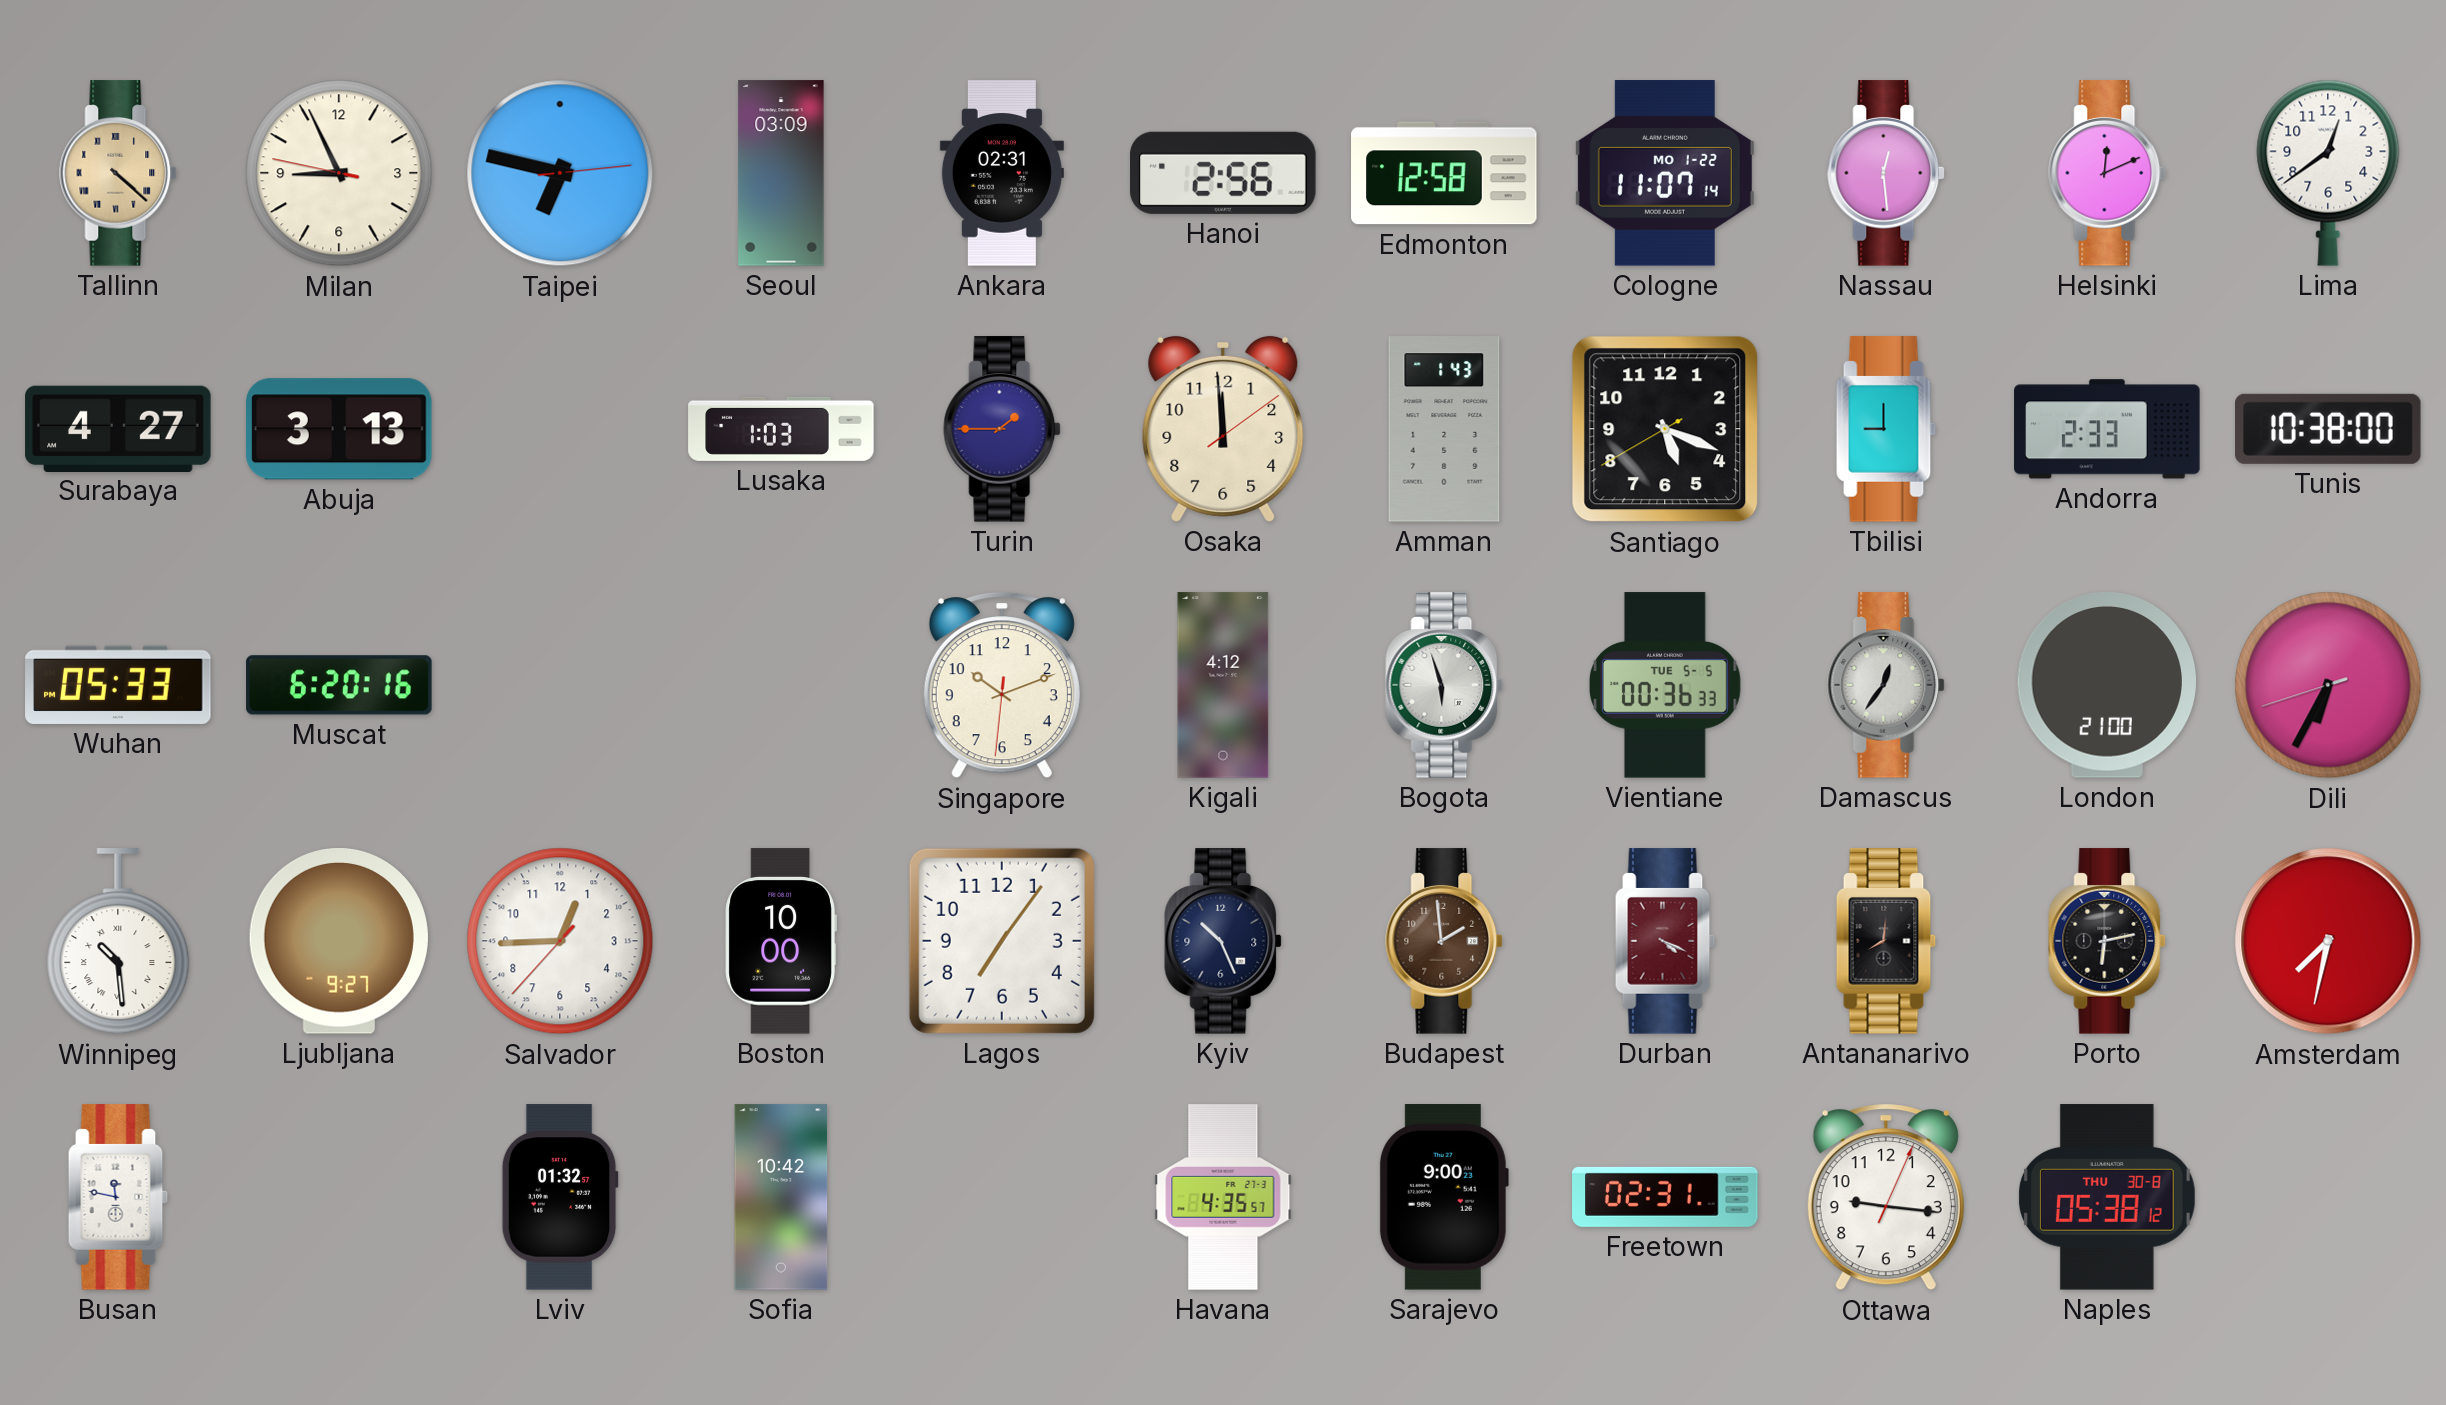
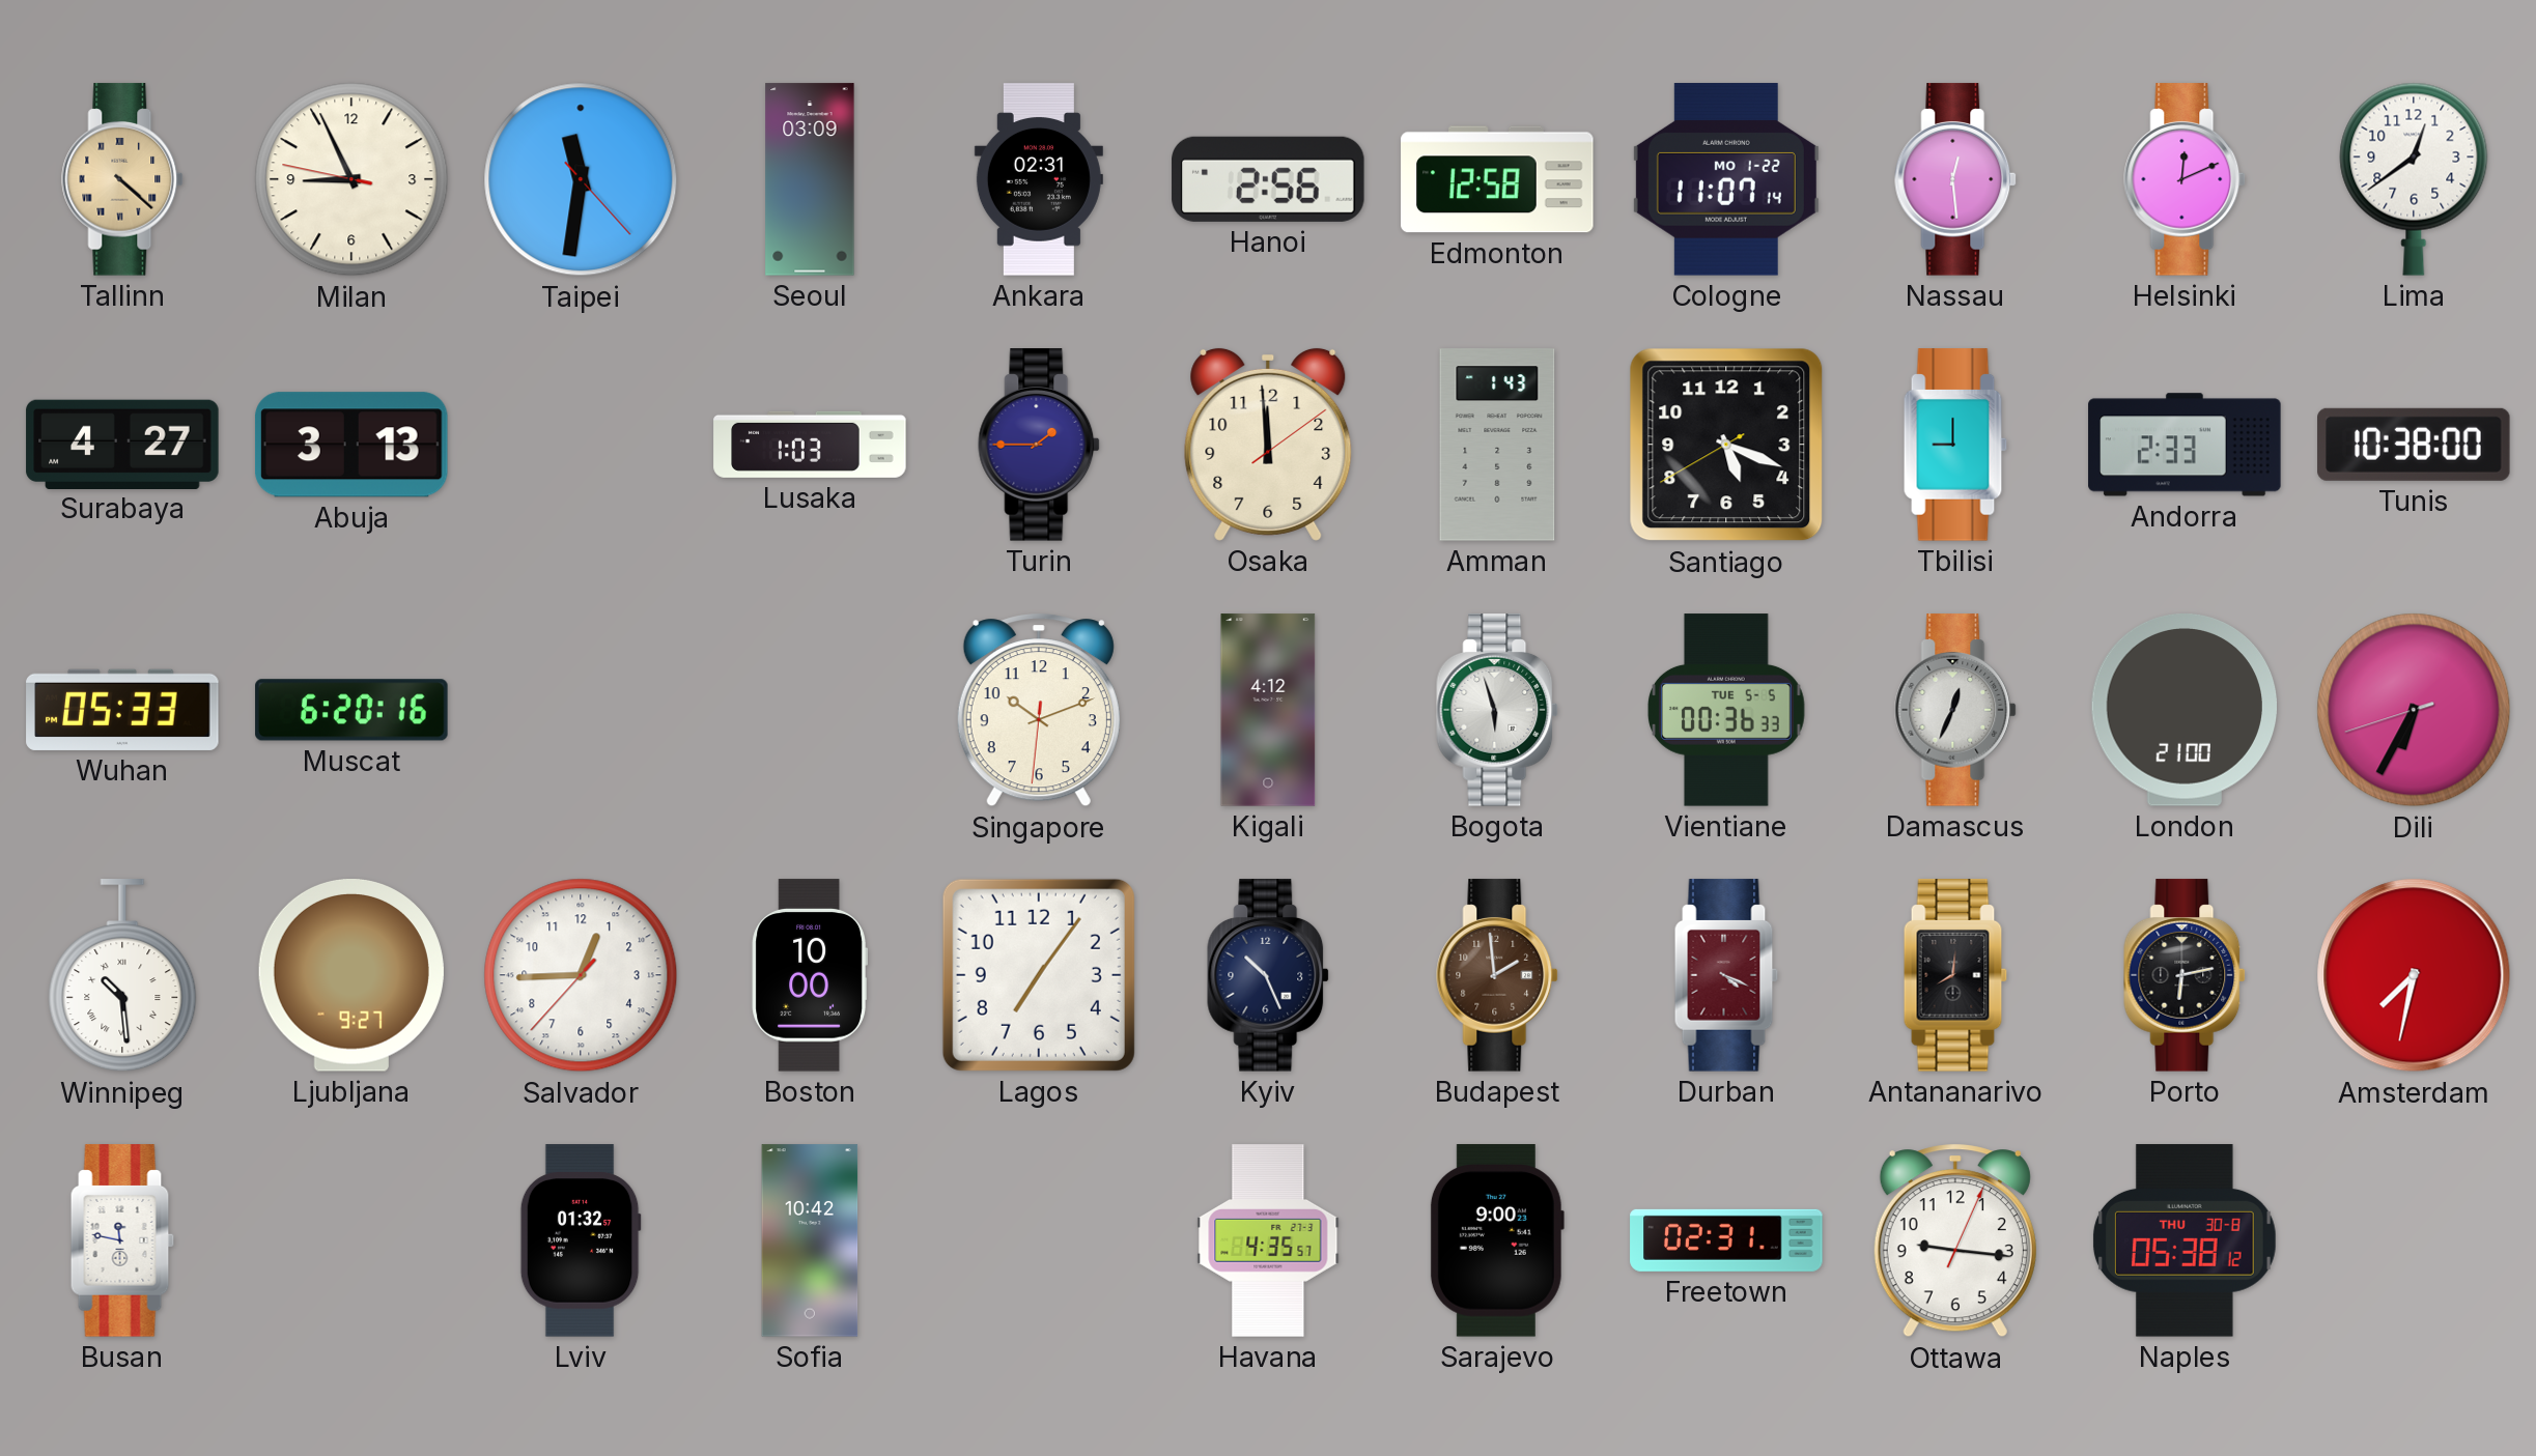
Taipei: 6:47 -> 11:31
Damascus: 12:36 -> 12:34
